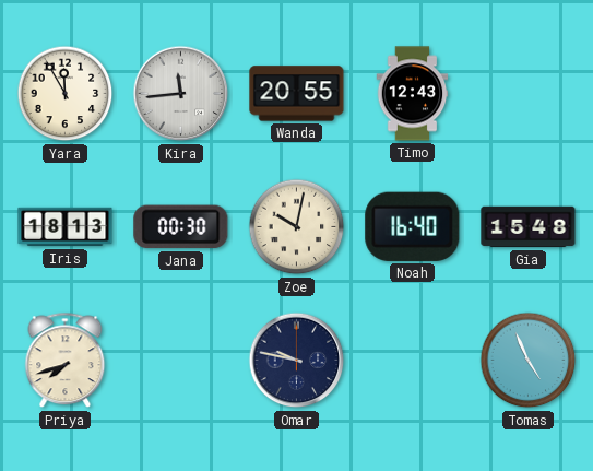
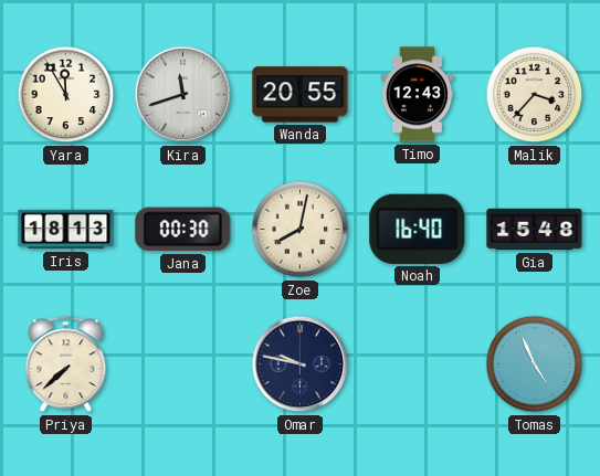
Kira: 11:44 -> 11:42
Malik: none -> 3:37
Zoe: 10:02 -> 8:02
Priya: 7:42 -> 7:38
